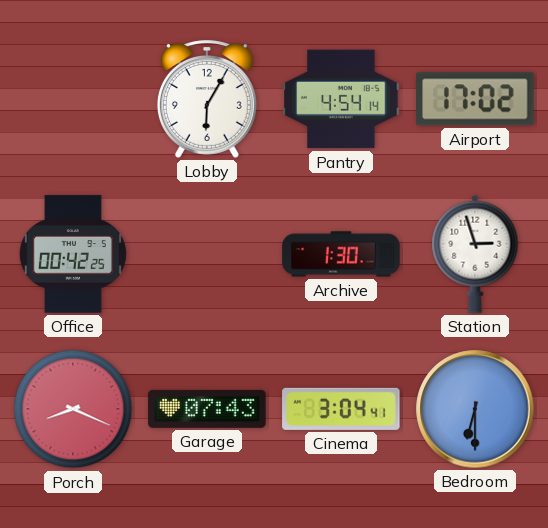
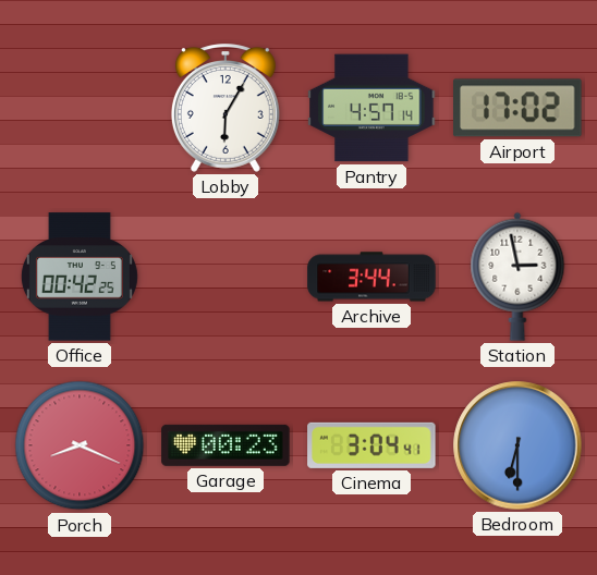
Pantry: 4:54 -> 4:57
Archive: 1:30 -> 3:44
Station: 2:57 -> 2:58
Garage: 07:43 -> 00:23
